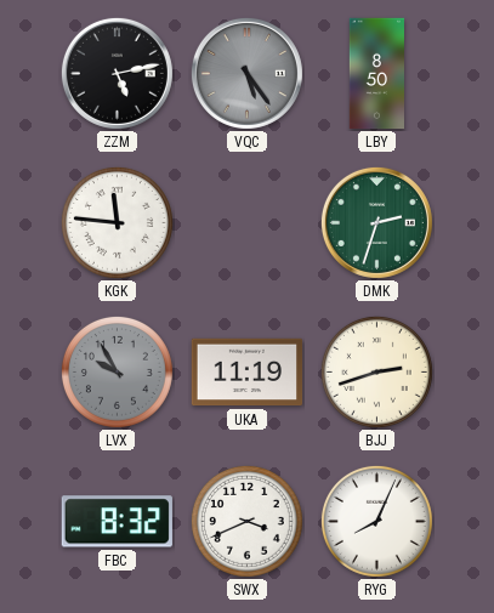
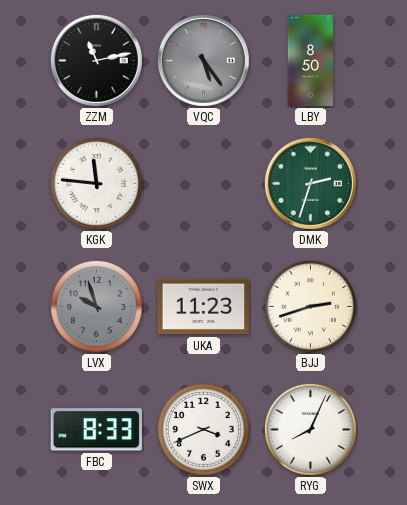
ZZM: 5:13 -> 11:13
LVX: 9:55 -> 9:57
UKA: 11:19 -> 11:23
FBC: 8:32 -> 8:33
